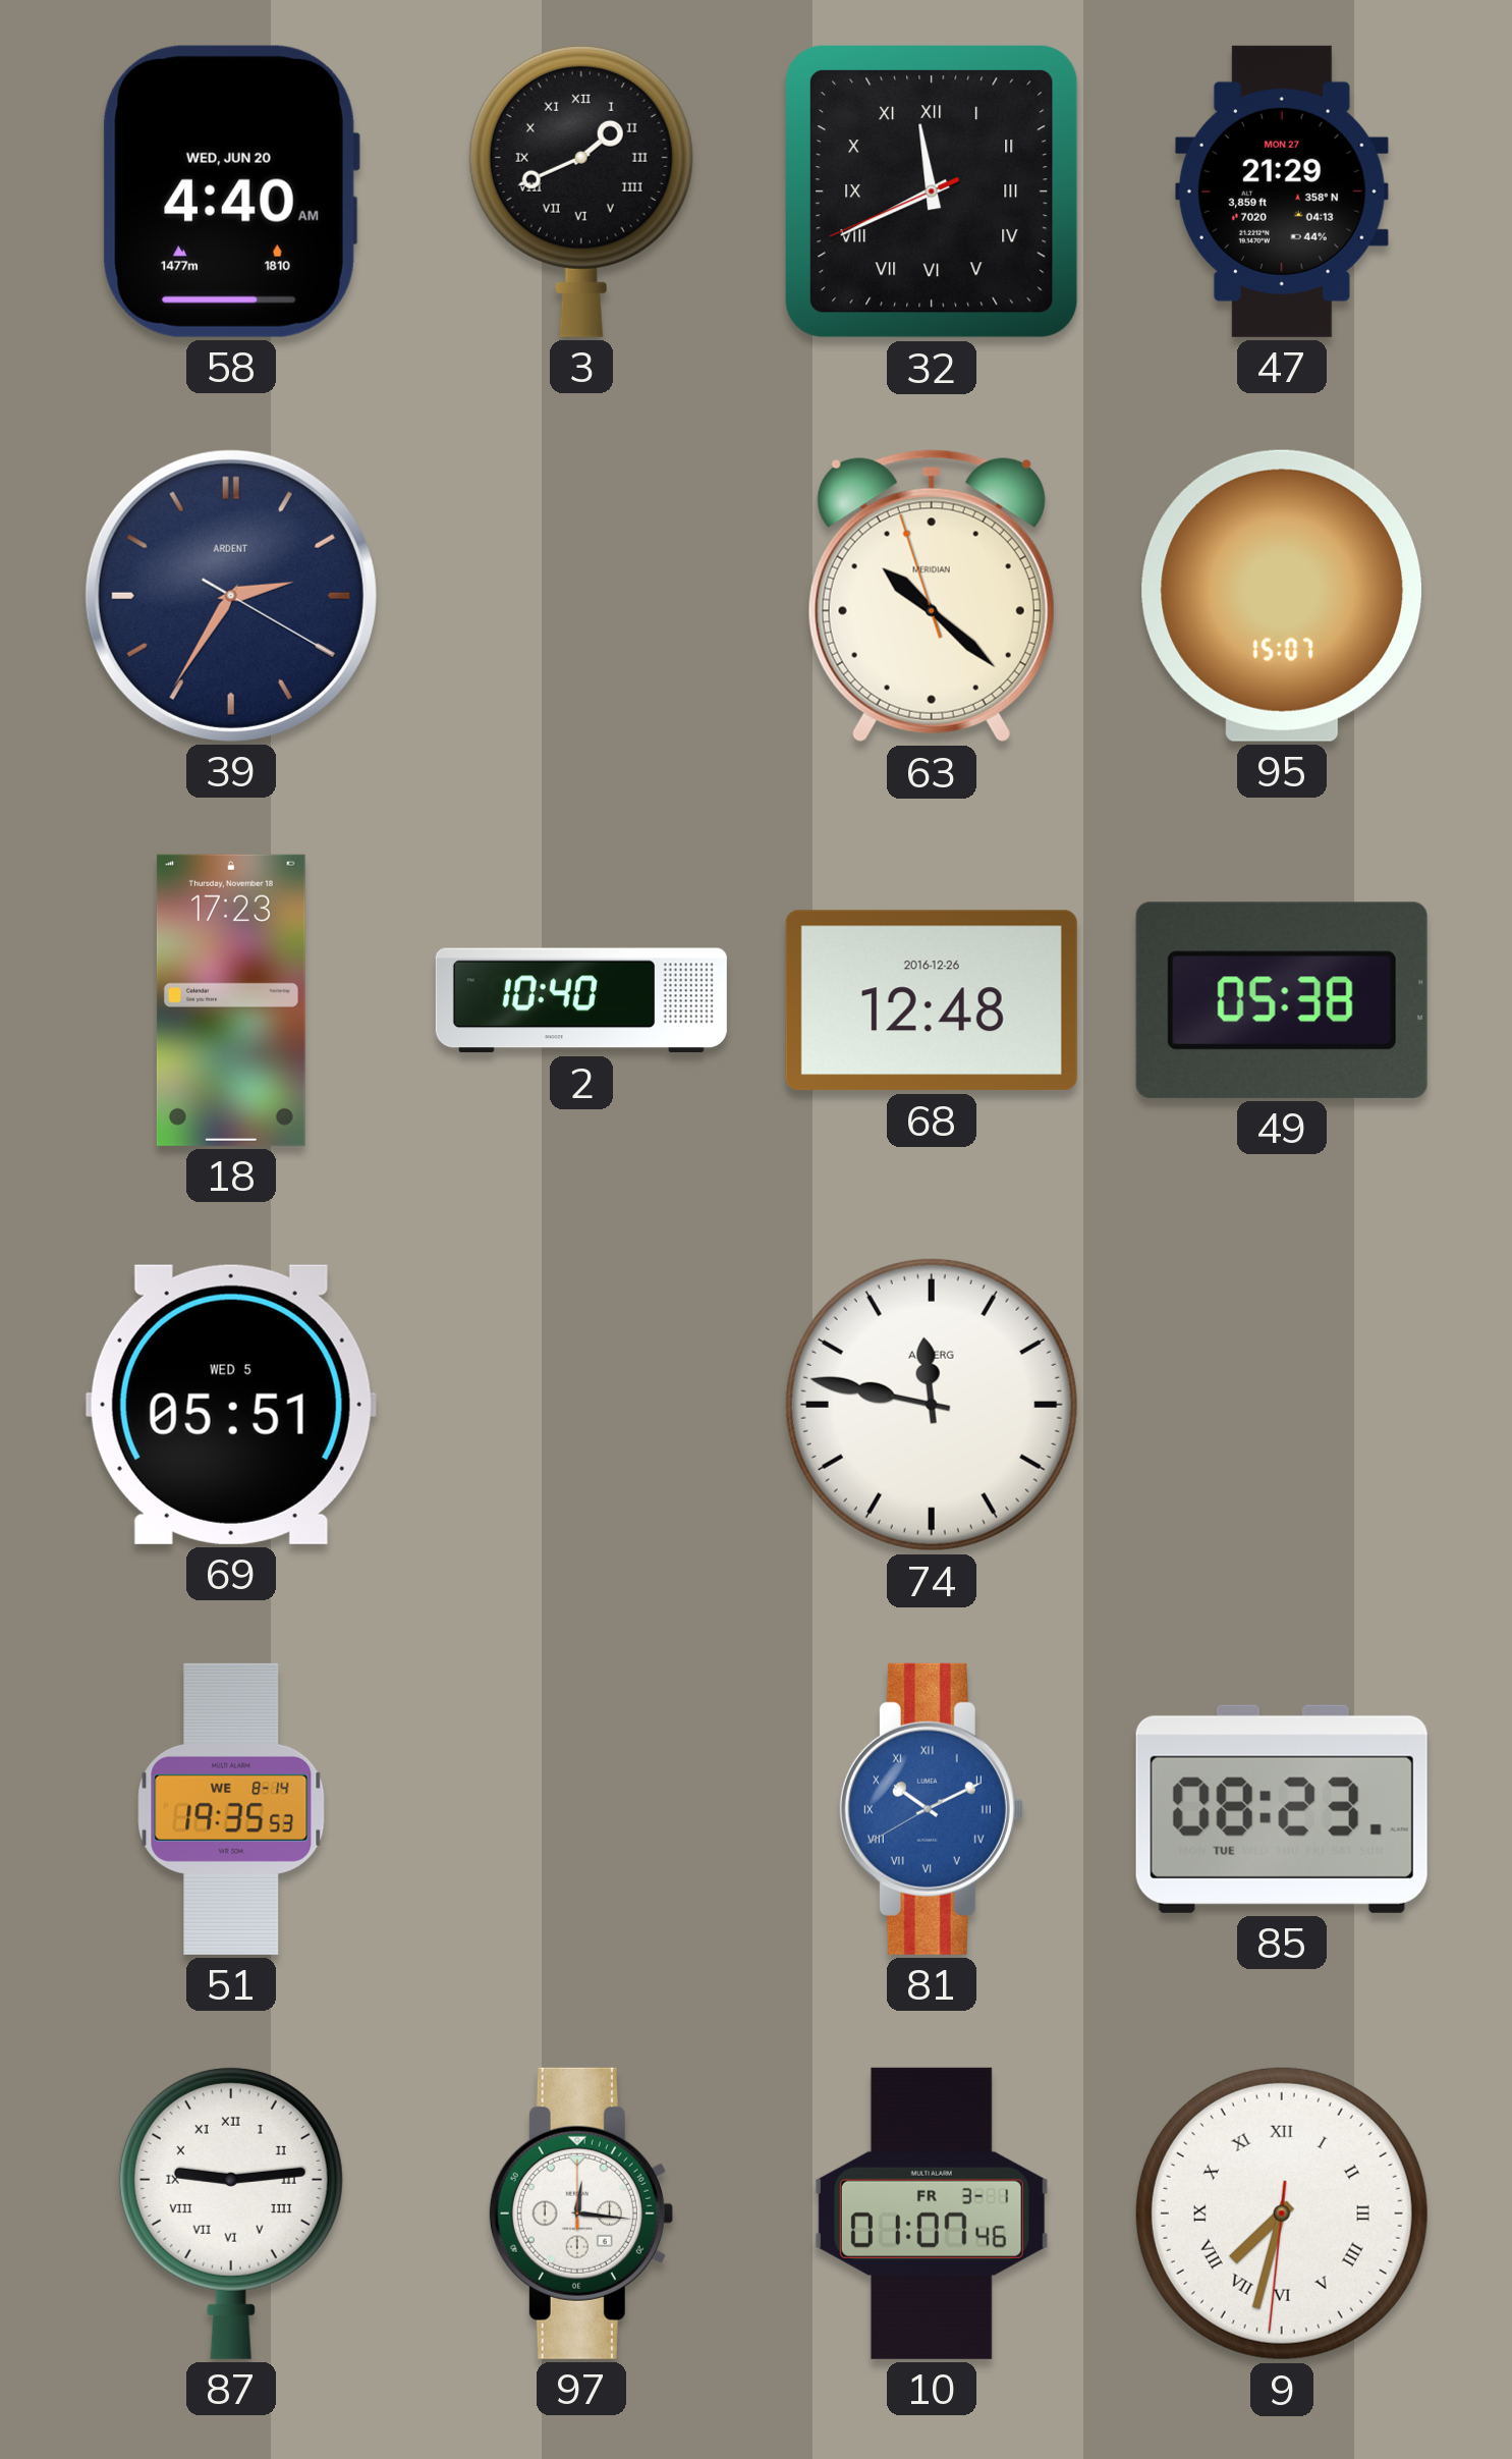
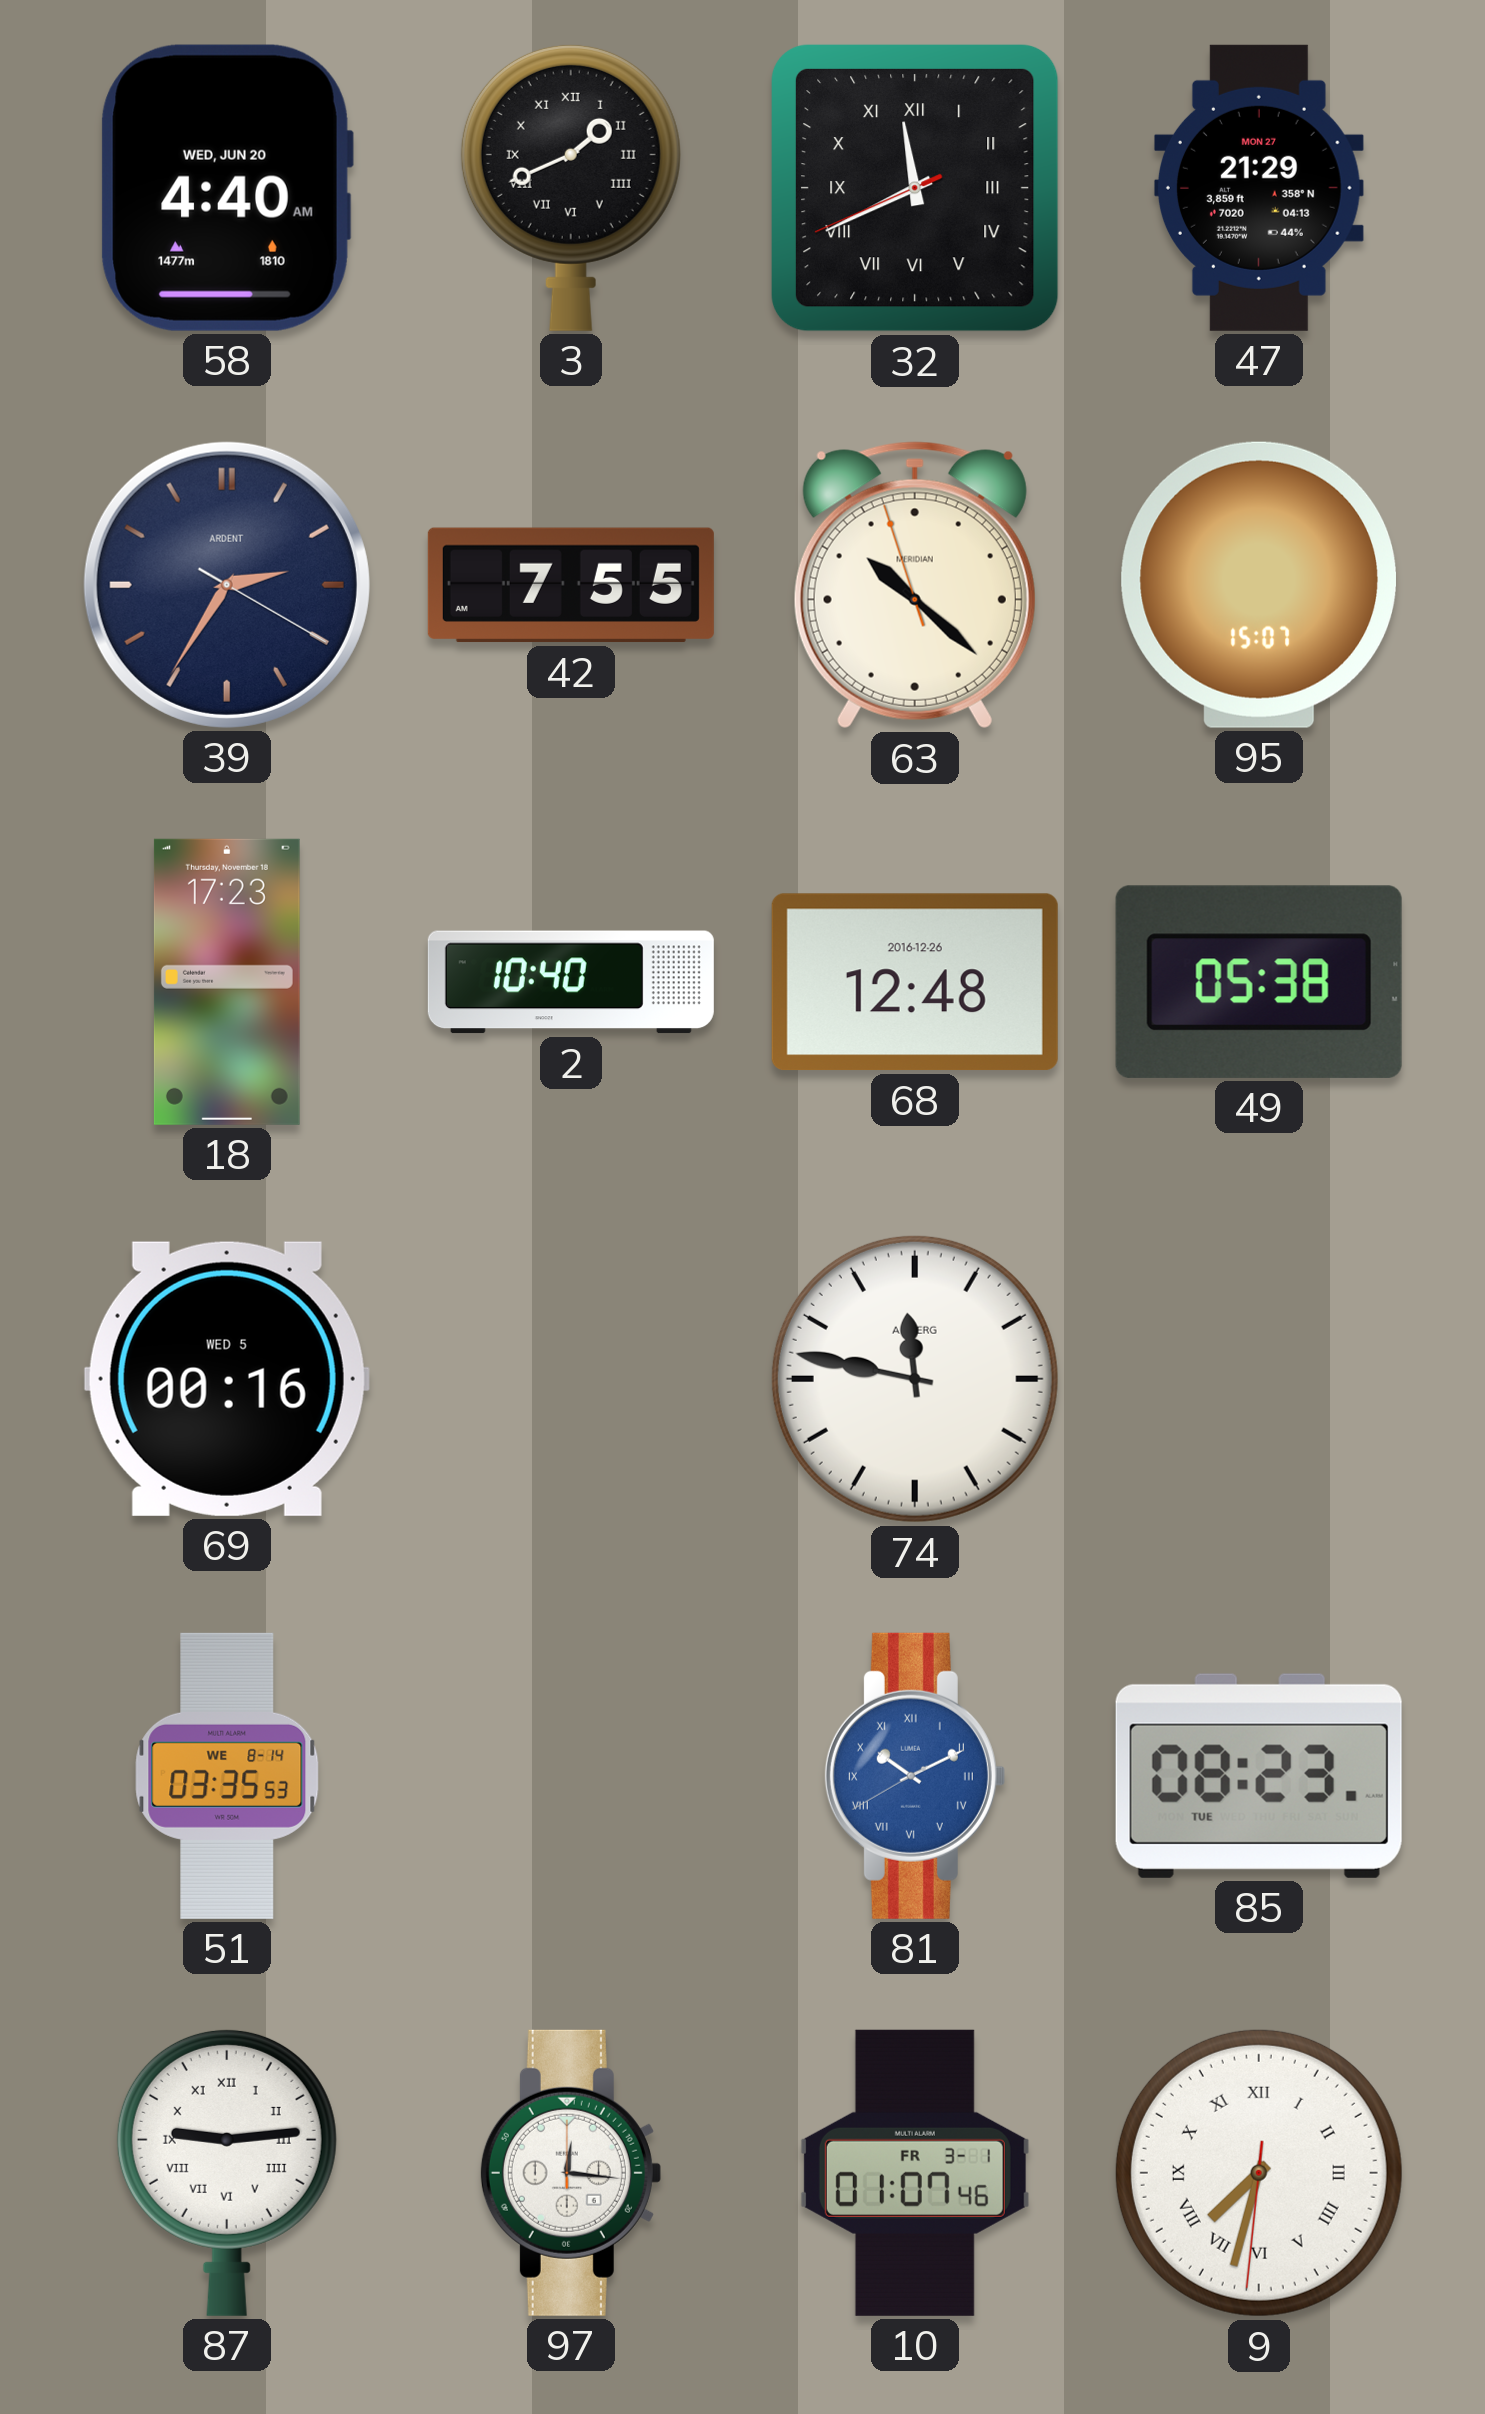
42: none -> 7:55
69: 05:51 -> 00:16
51: 19:35 -> 03:35
